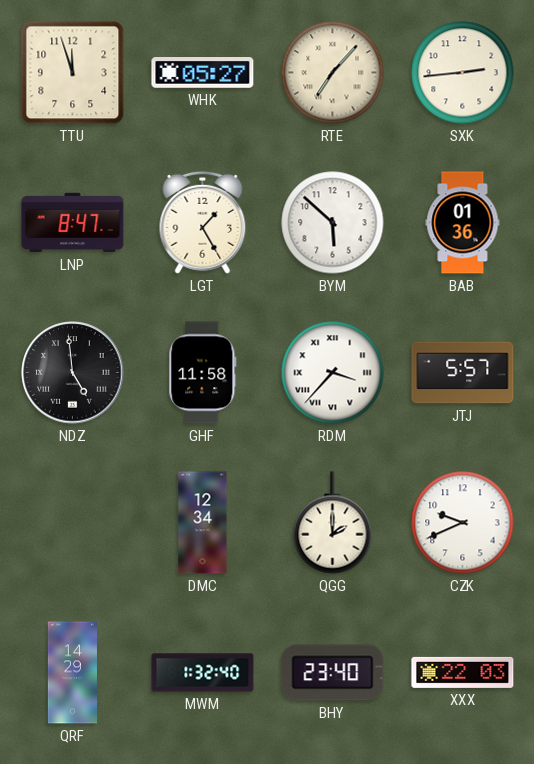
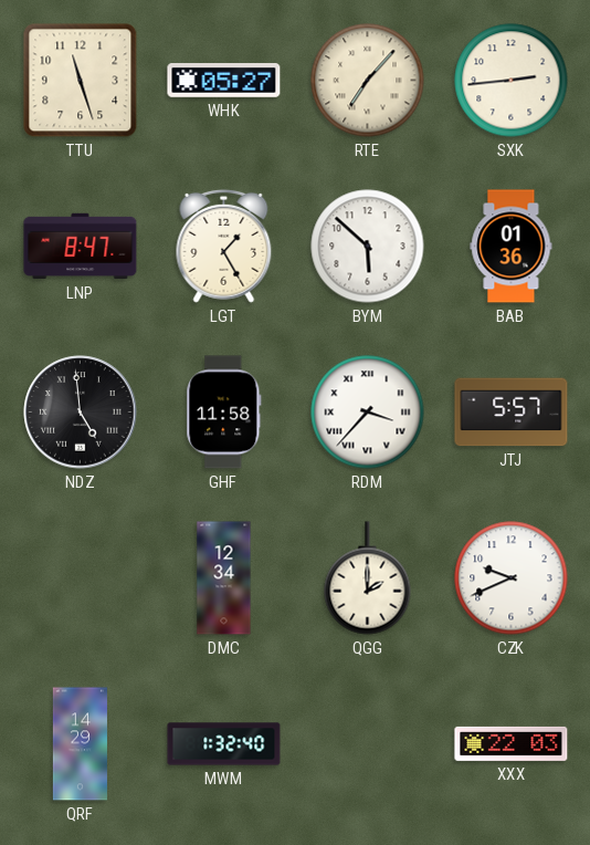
TTU: 11:57 -> 11:27
BHY: 23:40 -> none
